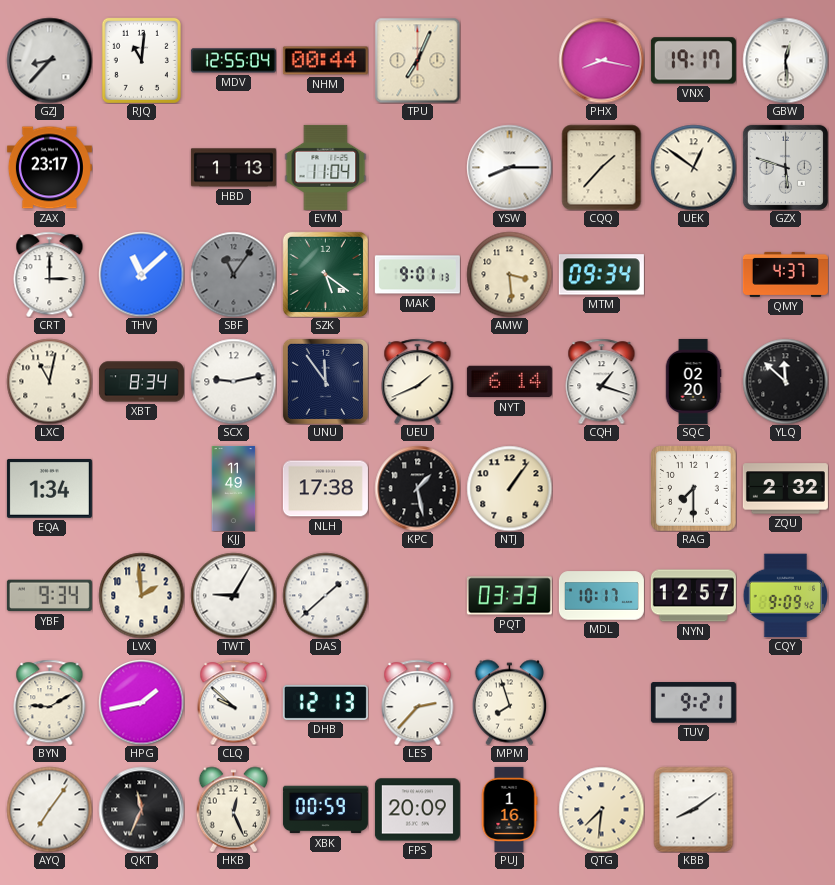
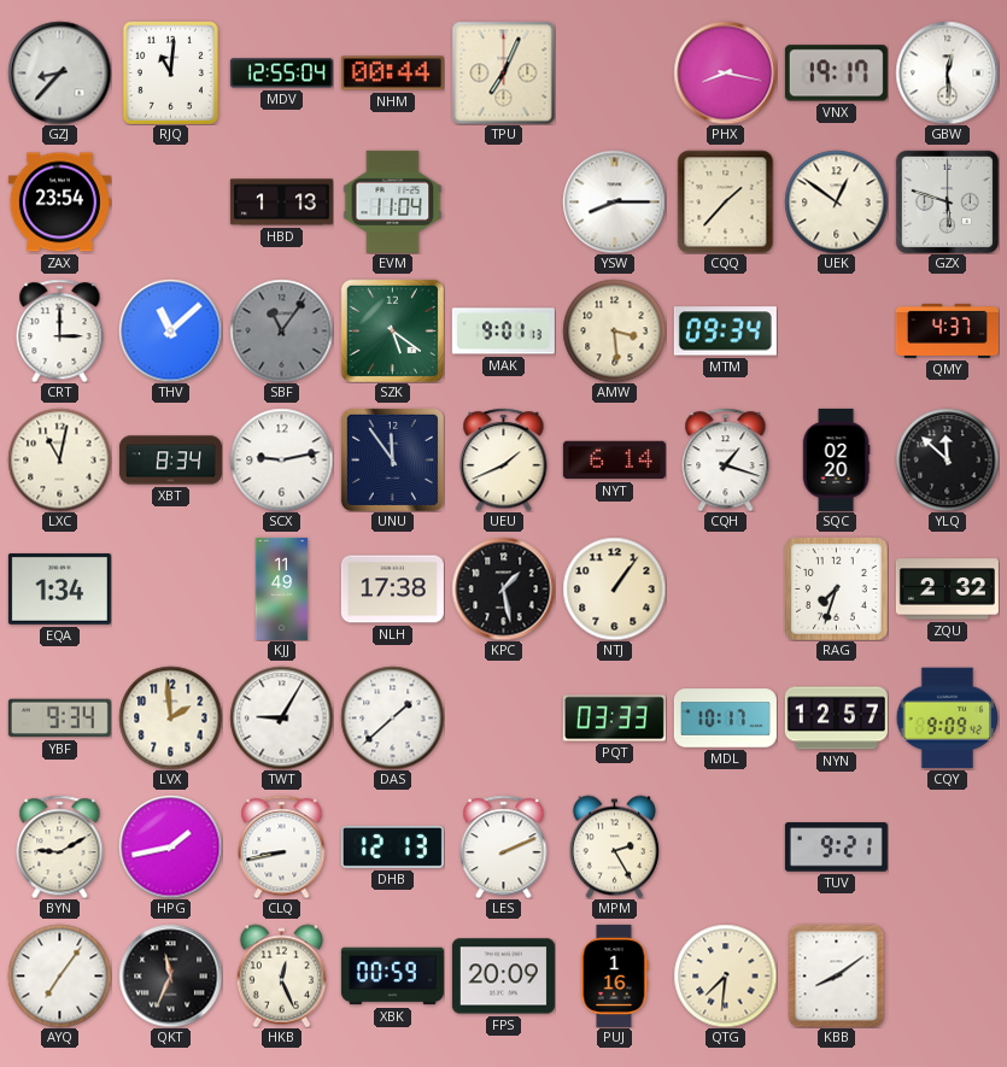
ZAX: 23:17 -> 23:54
RAG: 7:30 -> 7:33
CLQ: 9:52 -> 8:43
LES: 2:37 -> 2:11
MPM: 7:57 -> 2:25
